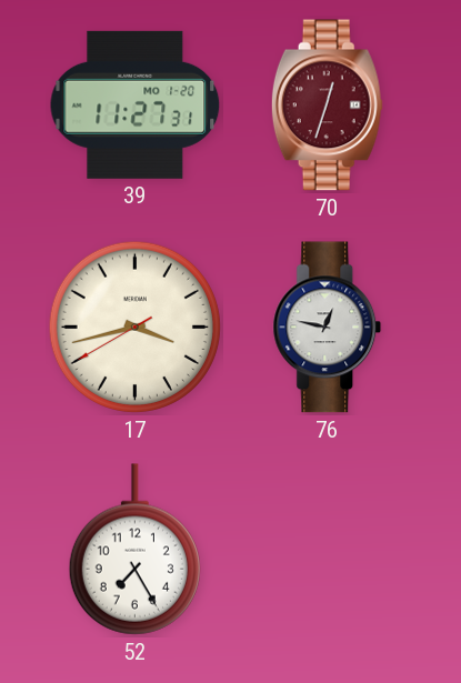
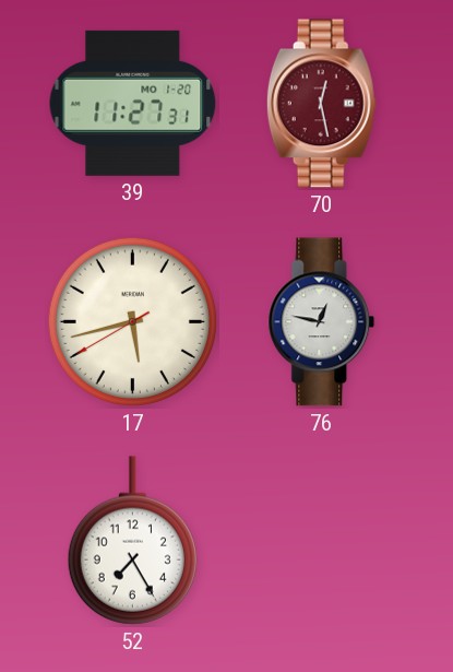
70: 12:33 -> 12:28
17: 3:42 -> 5:42
